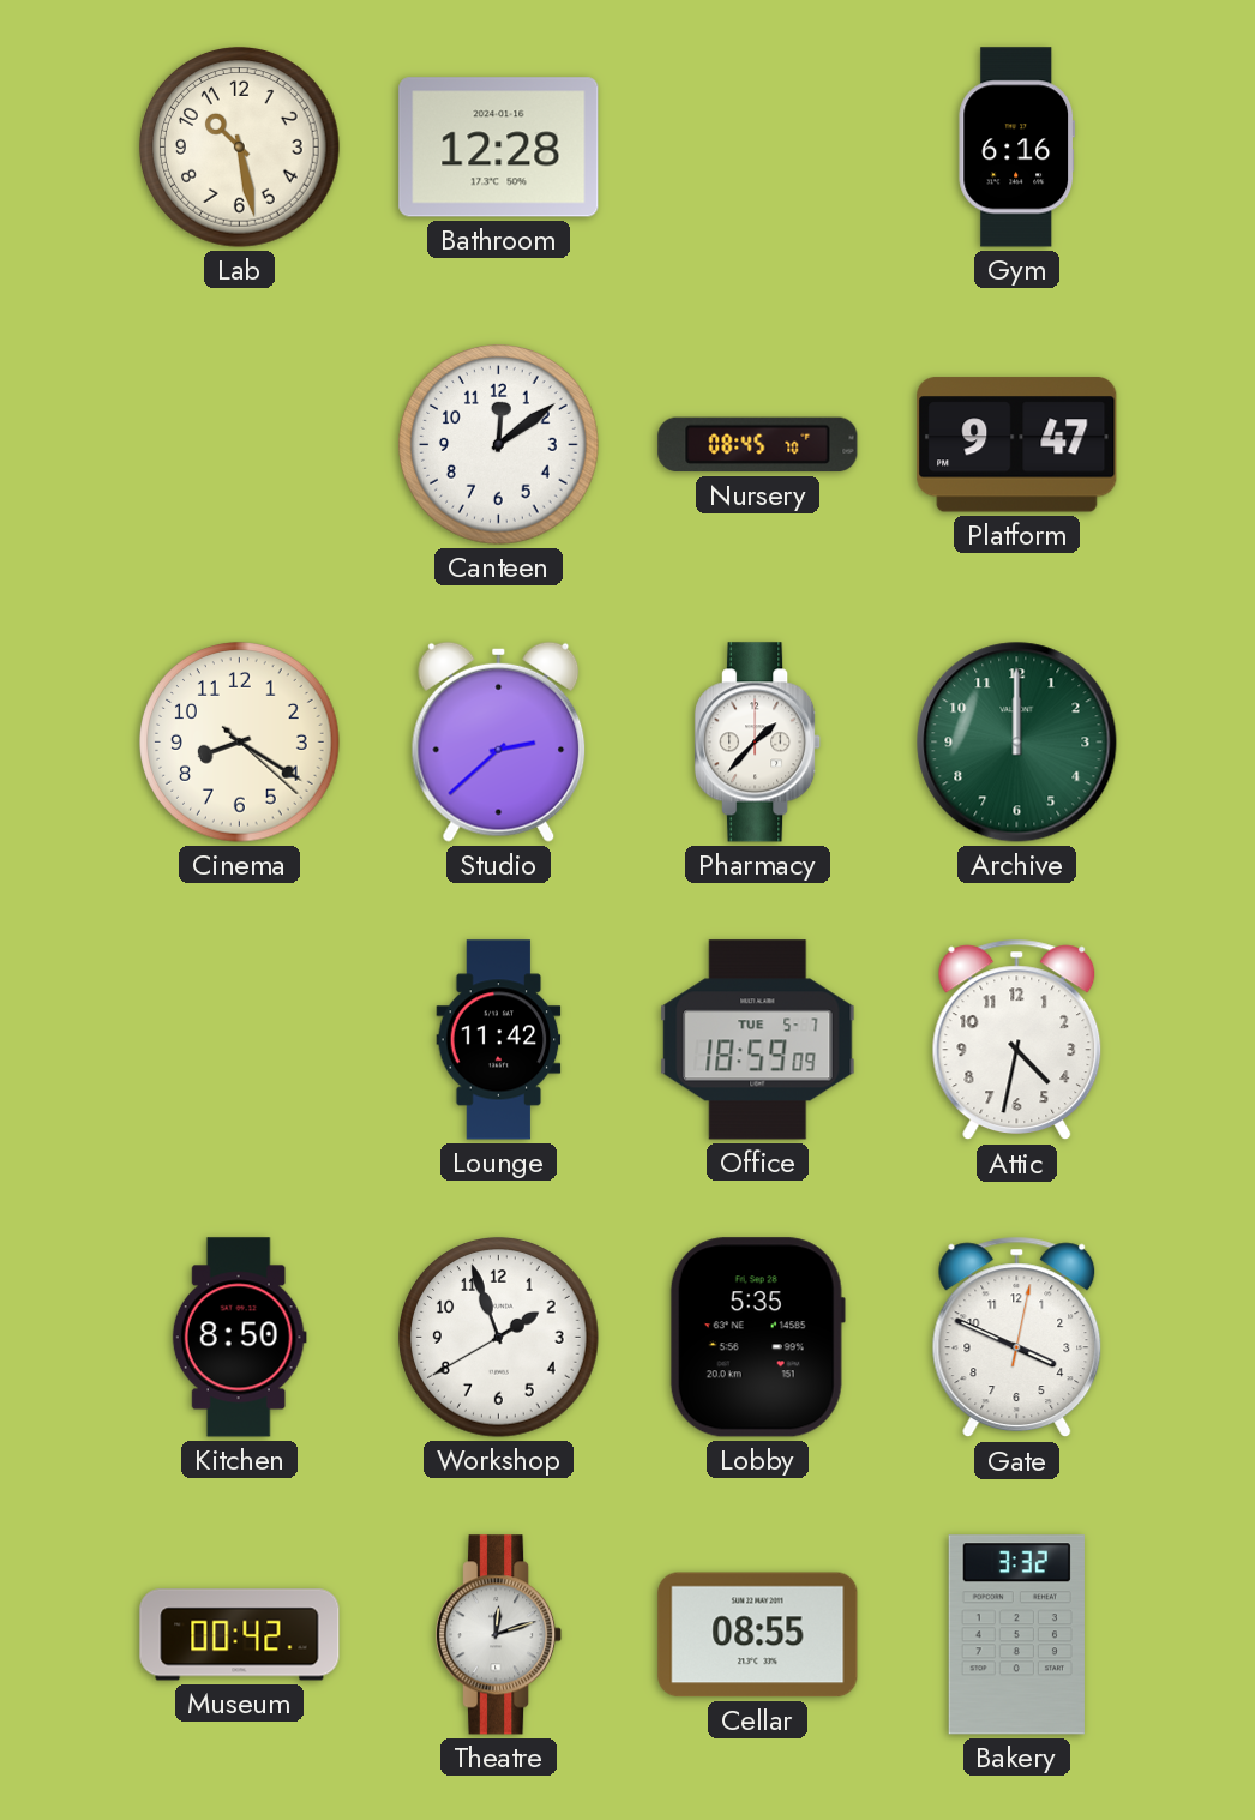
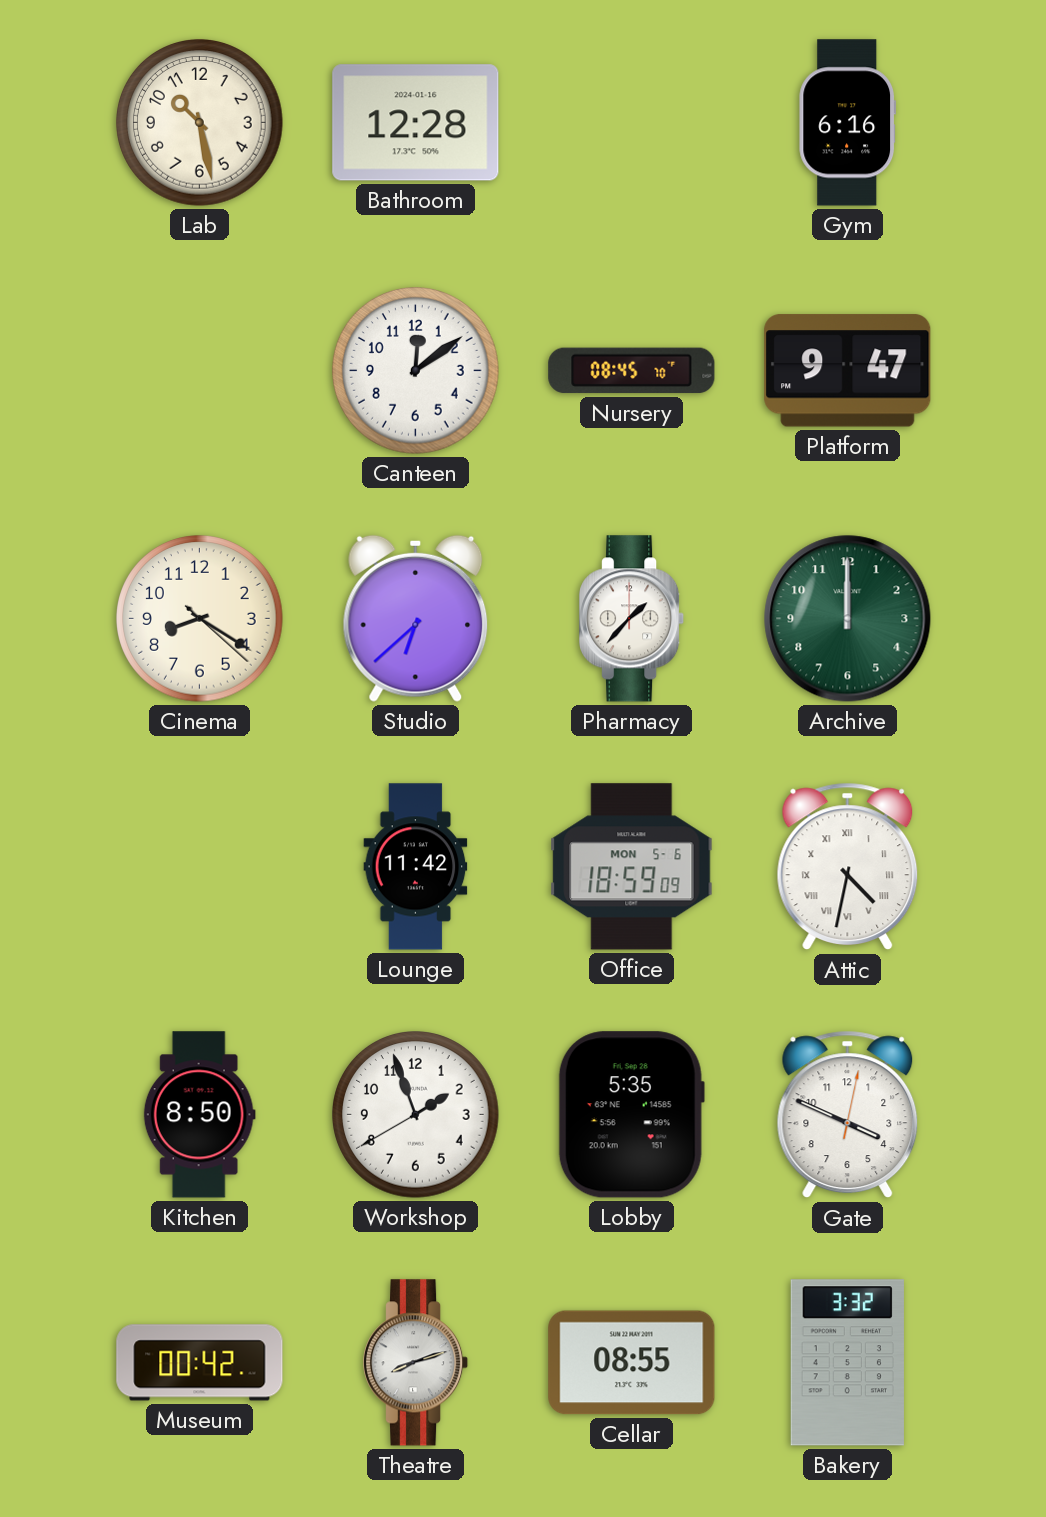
Studio: 2:38 -> 6:38
Office date: TUE 5-7 -> MON 5-6
Attic numerals: Arabic -> Roman
Theatre: 12:12 -> 8:12
